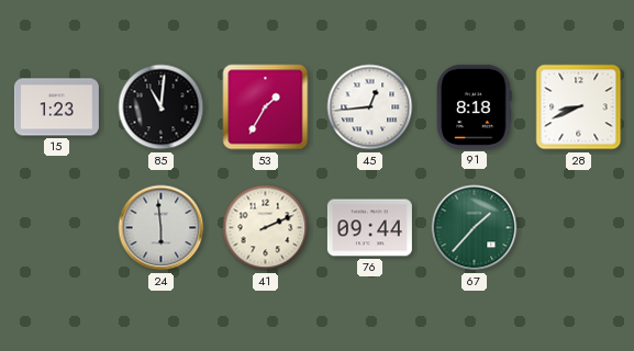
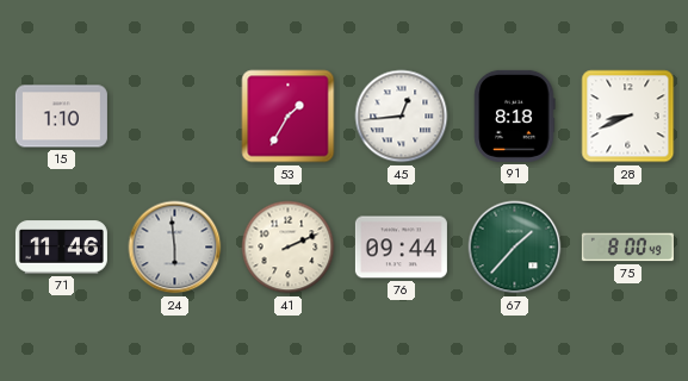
15: 1:23 -> 1:10
85: 11:01 -> none
71: none -> 11:46
75: none -> 8:00
